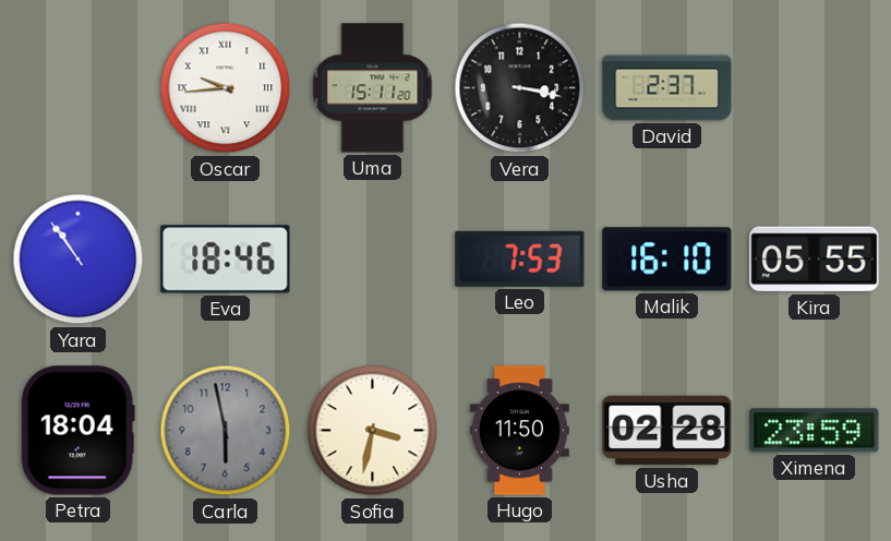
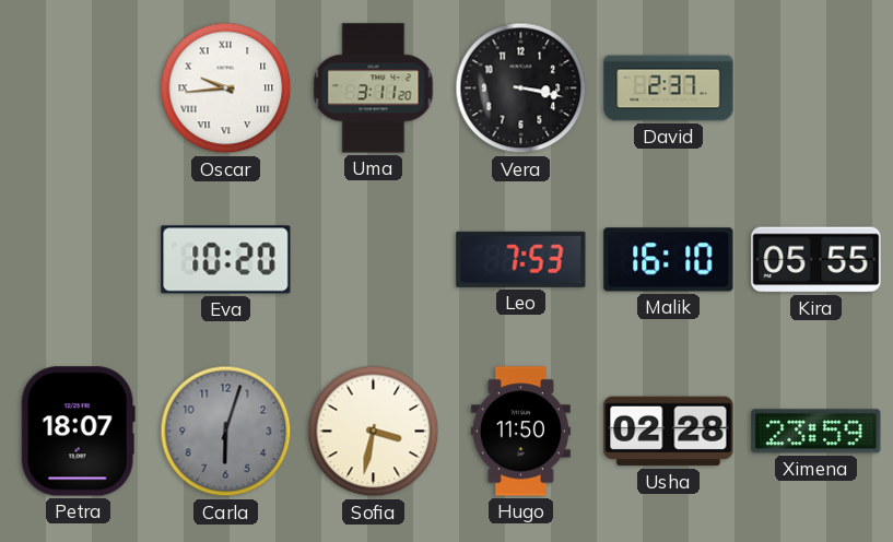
Uma: 15:11 -> 3:11
Yara: 10:54 -> none
Eva: 18:46 -> 10:20
Petra: 18:04 -> 18:07
Carla: 5:58 -> 6:03
